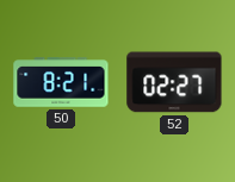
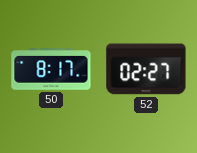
50: 8:21 -> 8:17
